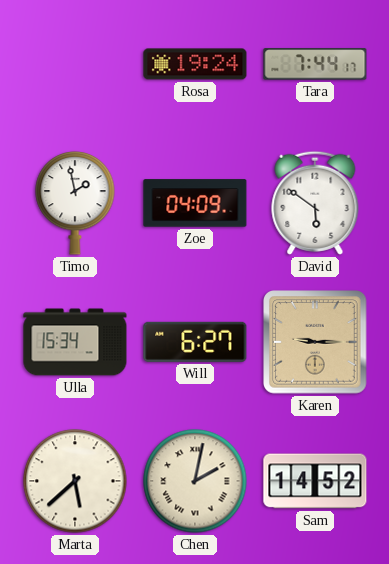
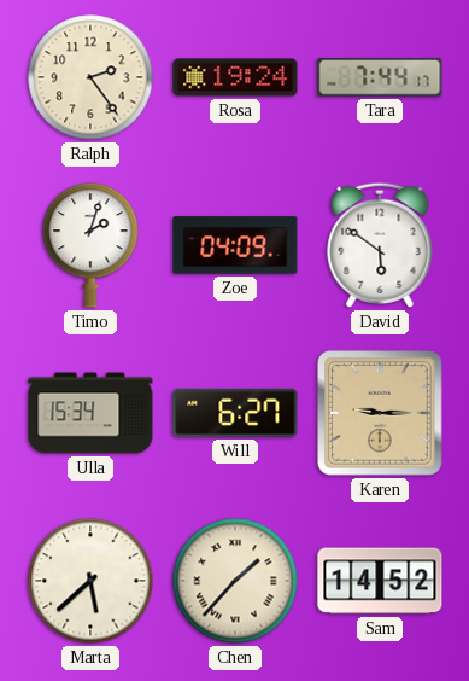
Ralph: none -> 2:24
Timo: 1:58 -> 2:03
Chen: 2:02 -> 1:37
